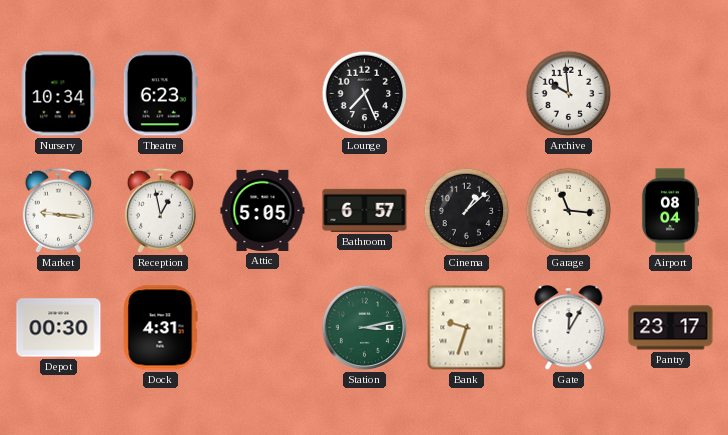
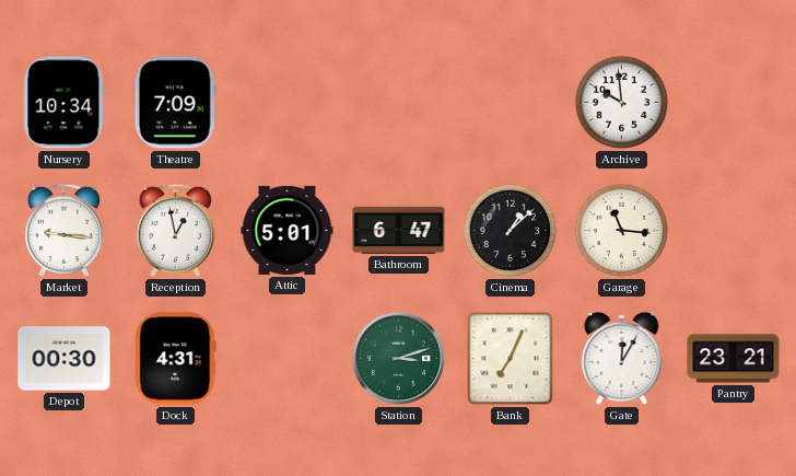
Theatre: 6:23 -> 7:09
Lounge: 7:26 -> none
Attic: 5:05 -> 5:01
Bathroom: 6:57 -> 6:47
Airport: 08:04 -> none
Station: 3:13 -> 3:12
Bank: 9:33 -> 7:04
Pantry: 23:17 -> 23:21
